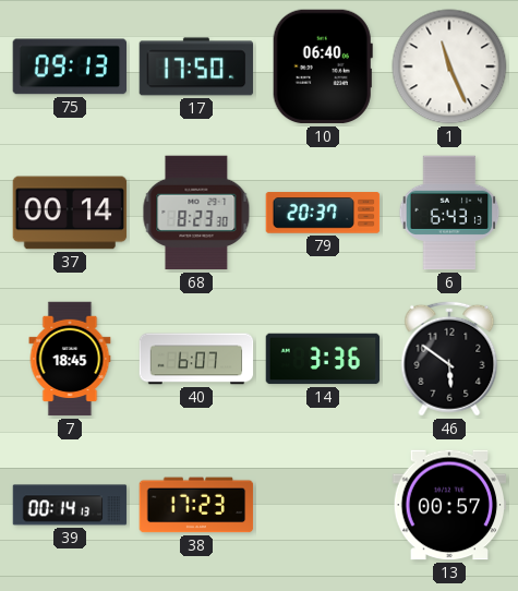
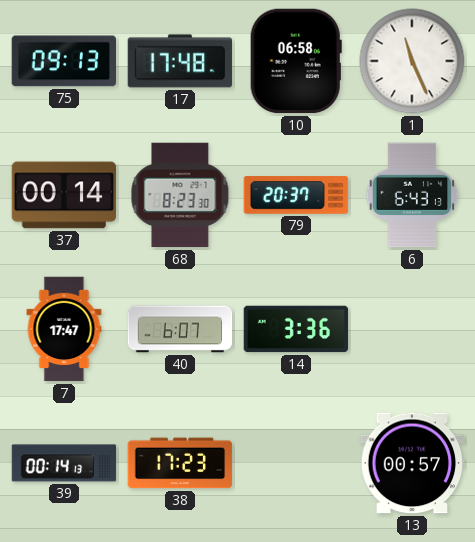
17: 17:50 -> 17:48
10: 06:40 -> 06:58
7: 18:45 -> 17:47
46: 5:51 -> none
